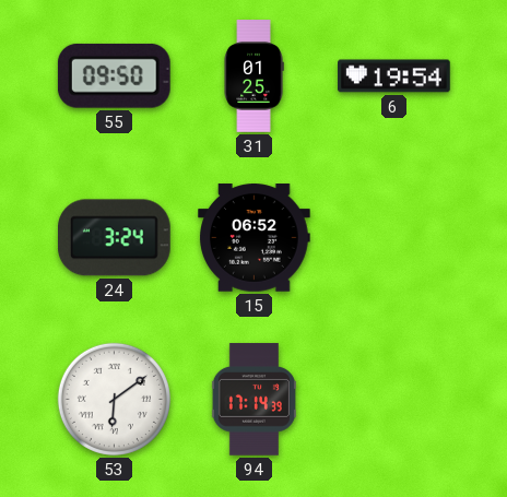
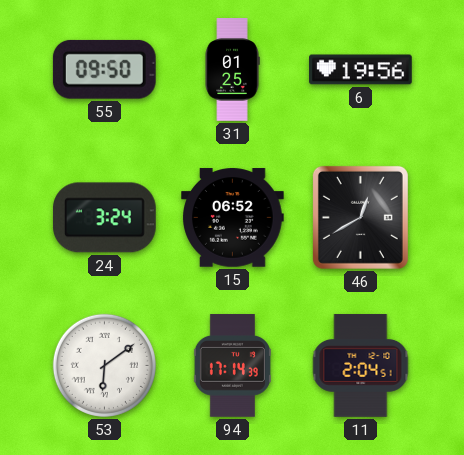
6: 19:54 -> 19:56
46: none -> 12:40
11: none -> 2:04
